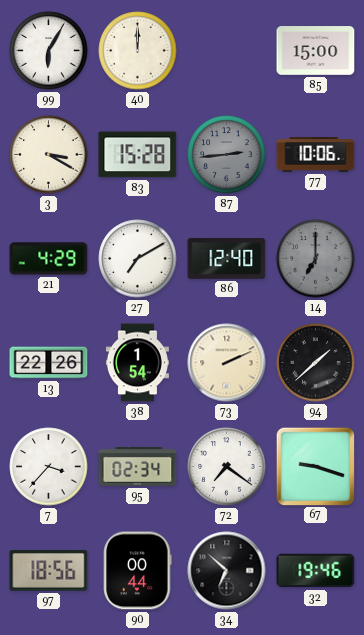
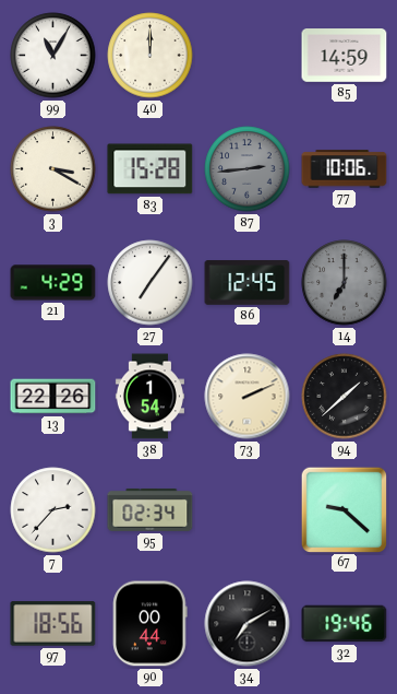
99: 6:05 -> 11:05
85: 15:00 -> 14:59
27: 7:10 -> 7:06
86: 12:40 -> 12:45
7: 3:37 -> 2:37
72: 7:21 -> none
67: 9:18 -> 9:22
34: 6:52 -> 7:10
